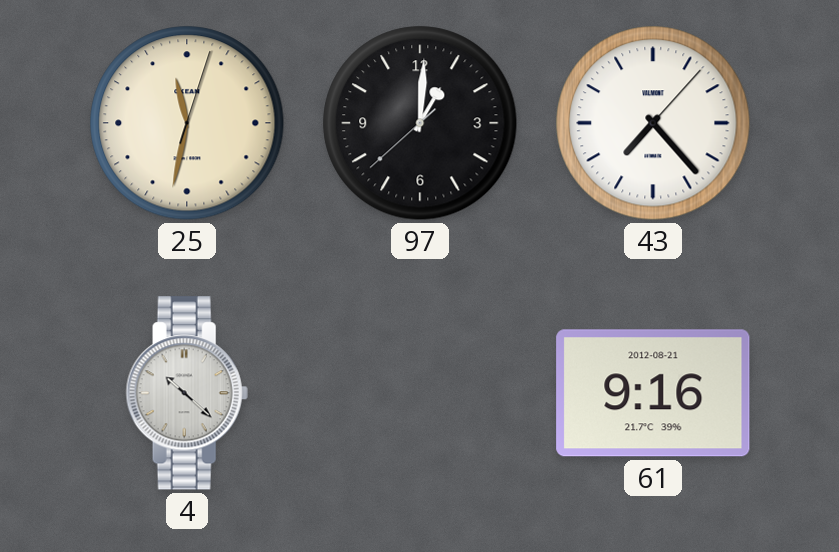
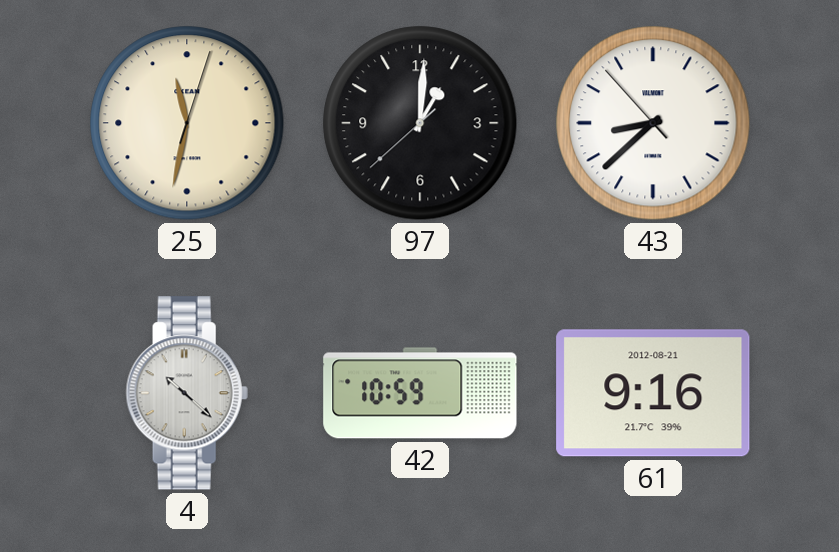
43: 7:23 -> 8:37
42: none -> 10:59
